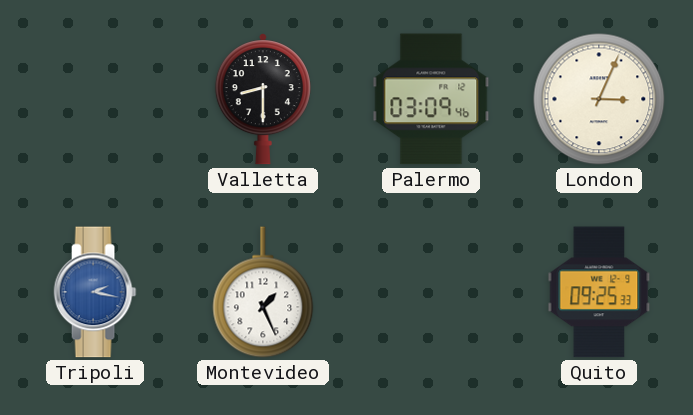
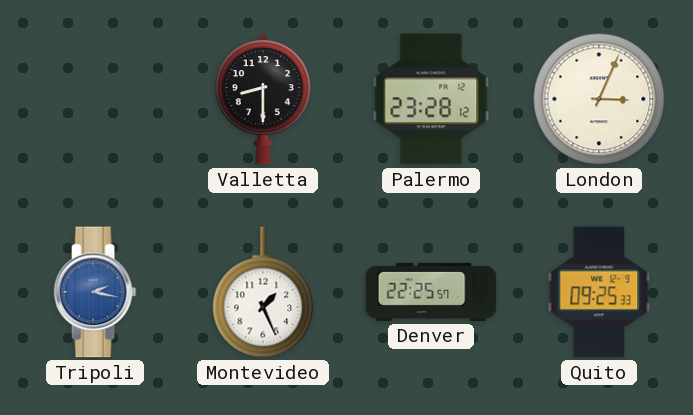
Palermo: 03:09 -> 23:28
Denver: none -> 22:25
